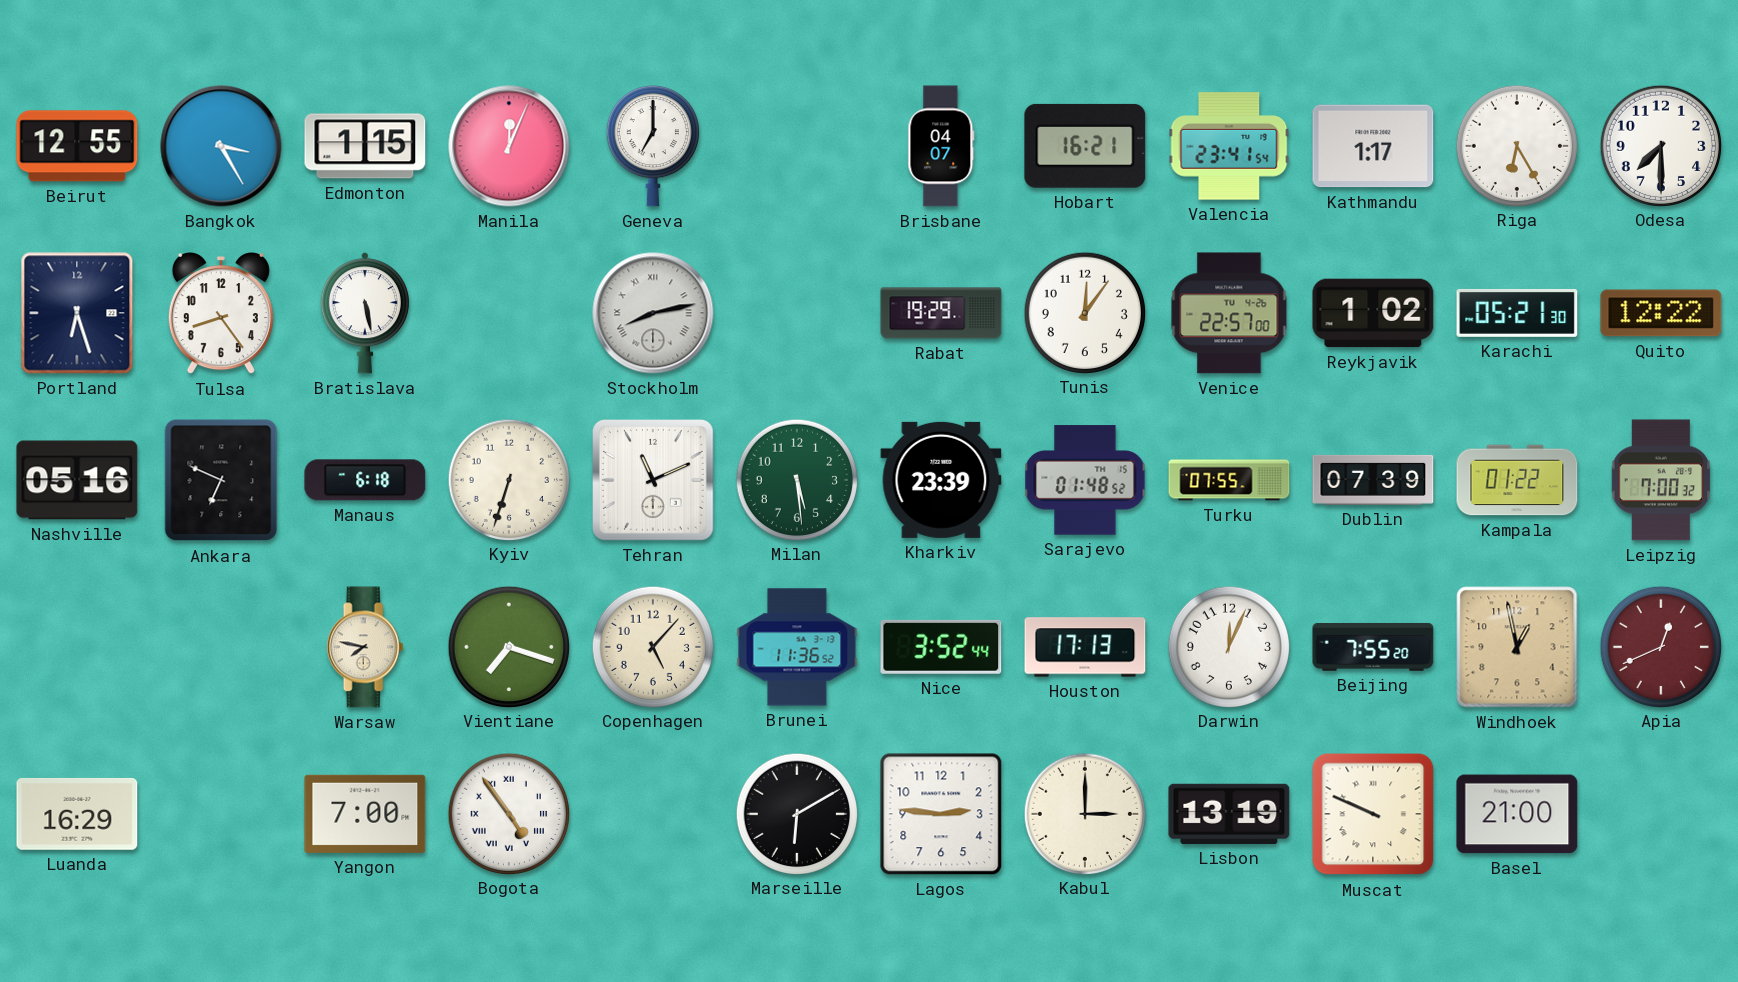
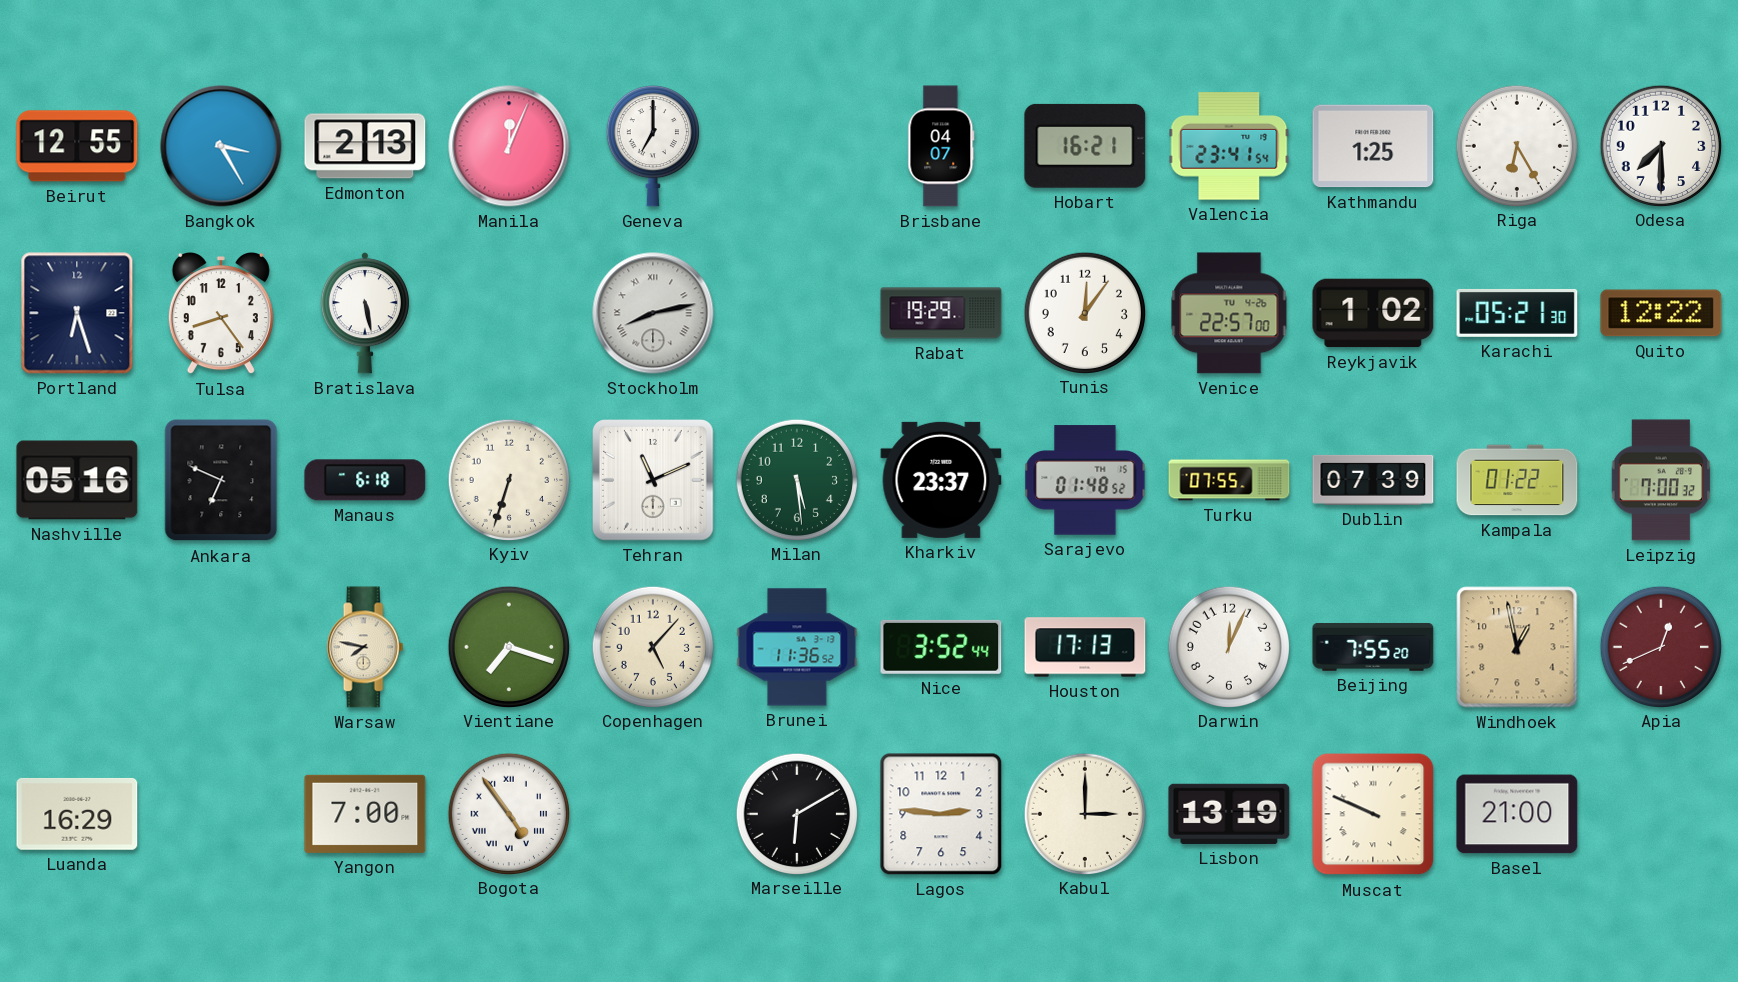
Edmonton: 1:15 -> 2:13
Kathmandu: 1:17 -> 1:25
Kharkiv: 23:39 -> 23:37
